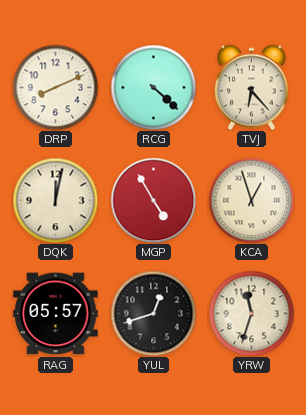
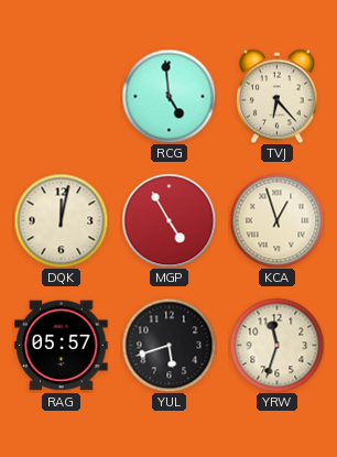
DRP: 8:11 -> none
RCG: 4:22 -> 4:59
YUL: 12:42 -> 5:42
